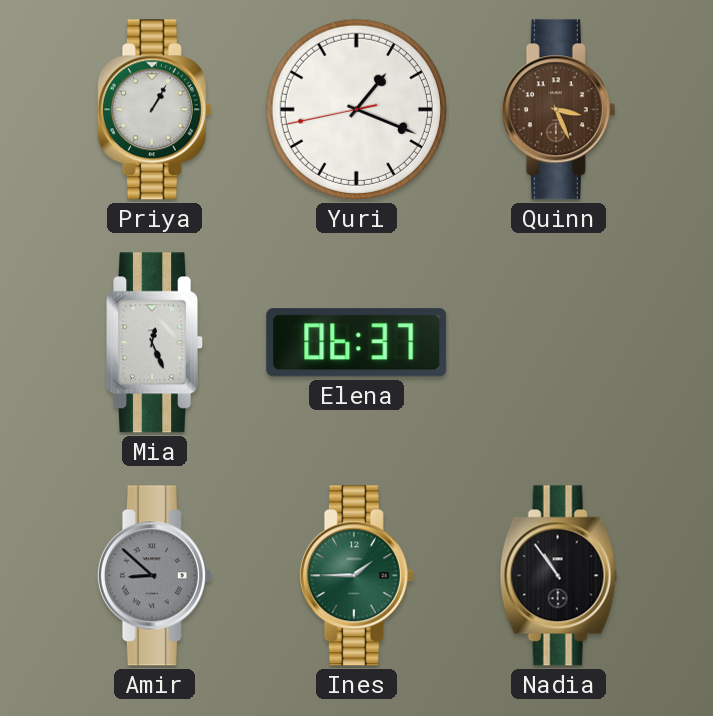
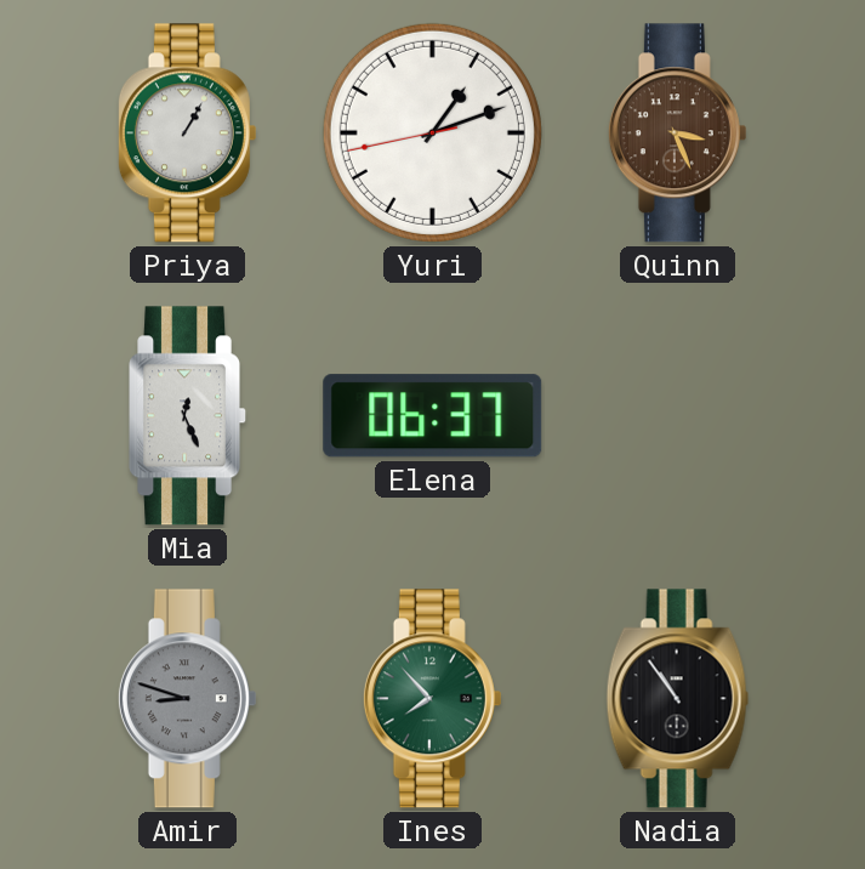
Yuri: 1:18 -> 1:11
Amir: 8:52 -> 8:48
Ines: 1:45 -> 7:53
